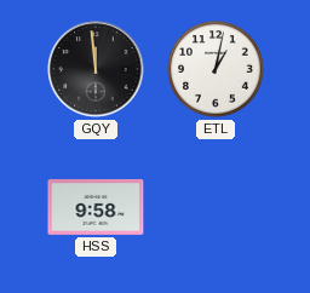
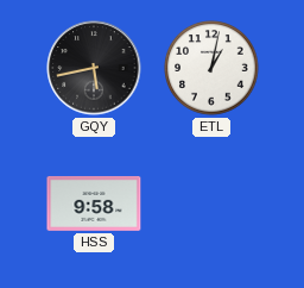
GQY: 11:59 -> 5:43
